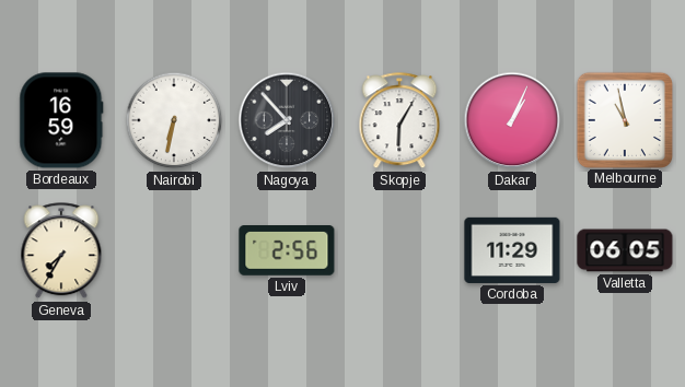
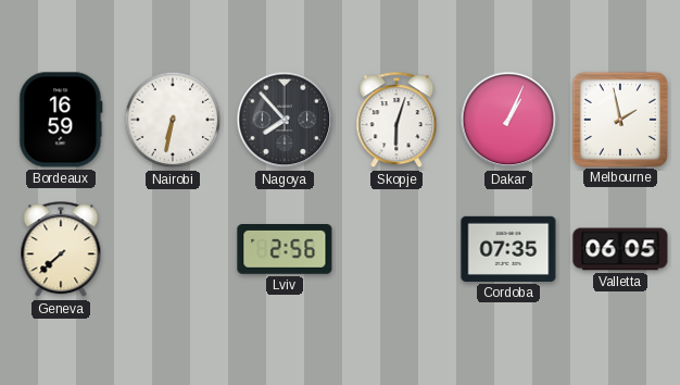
Skopje: 6:05 -> 6:03
Melbourne: 10:58 -> 1:58
Geneva: 7:35 -> 7:38
Cordoba: 11:29 -> 07:35
